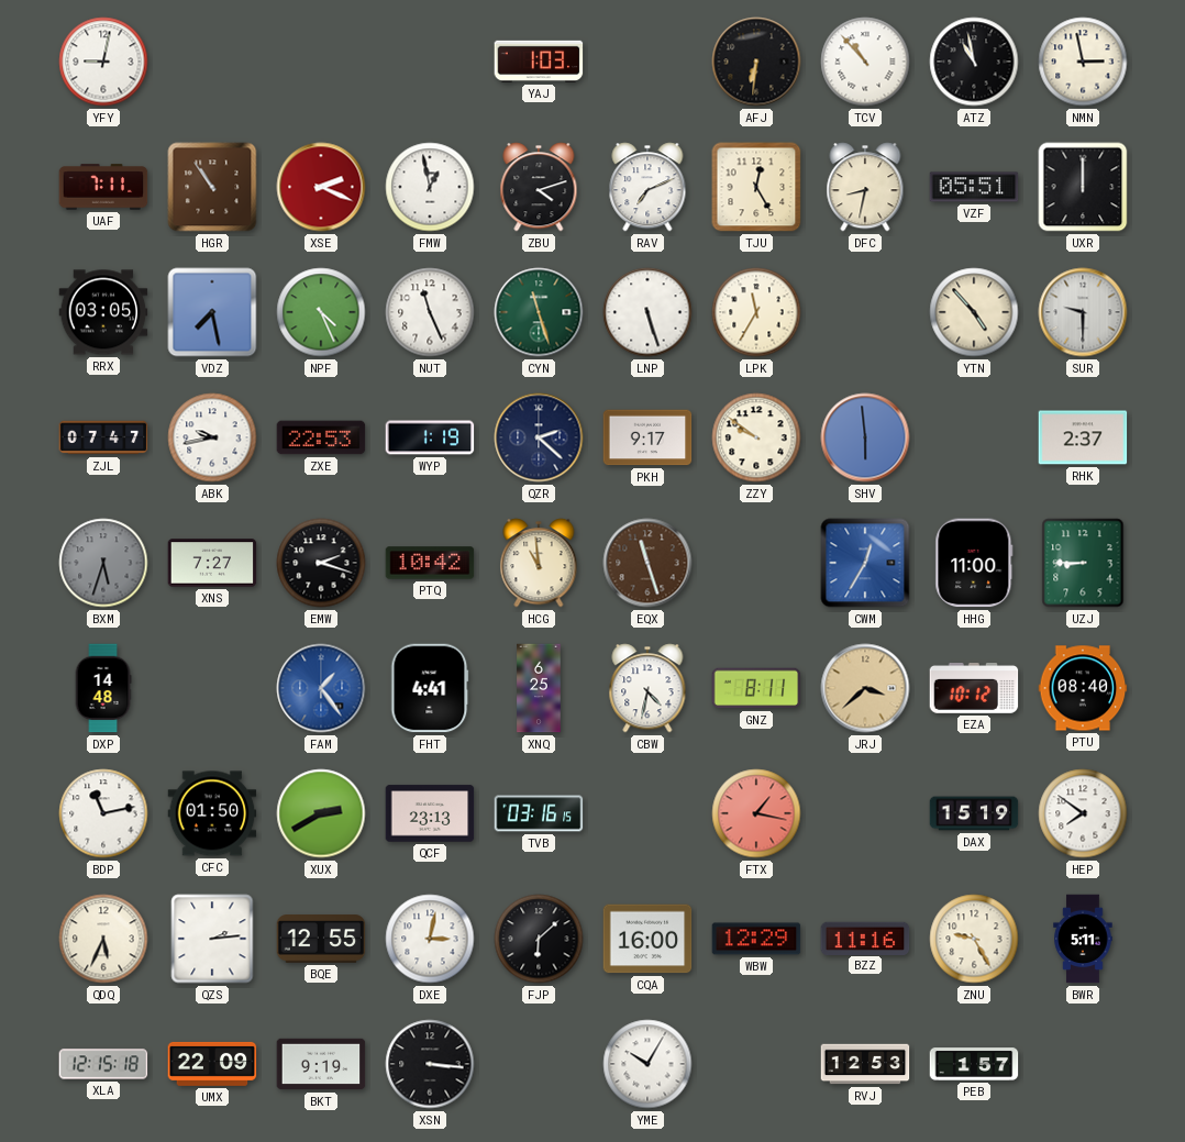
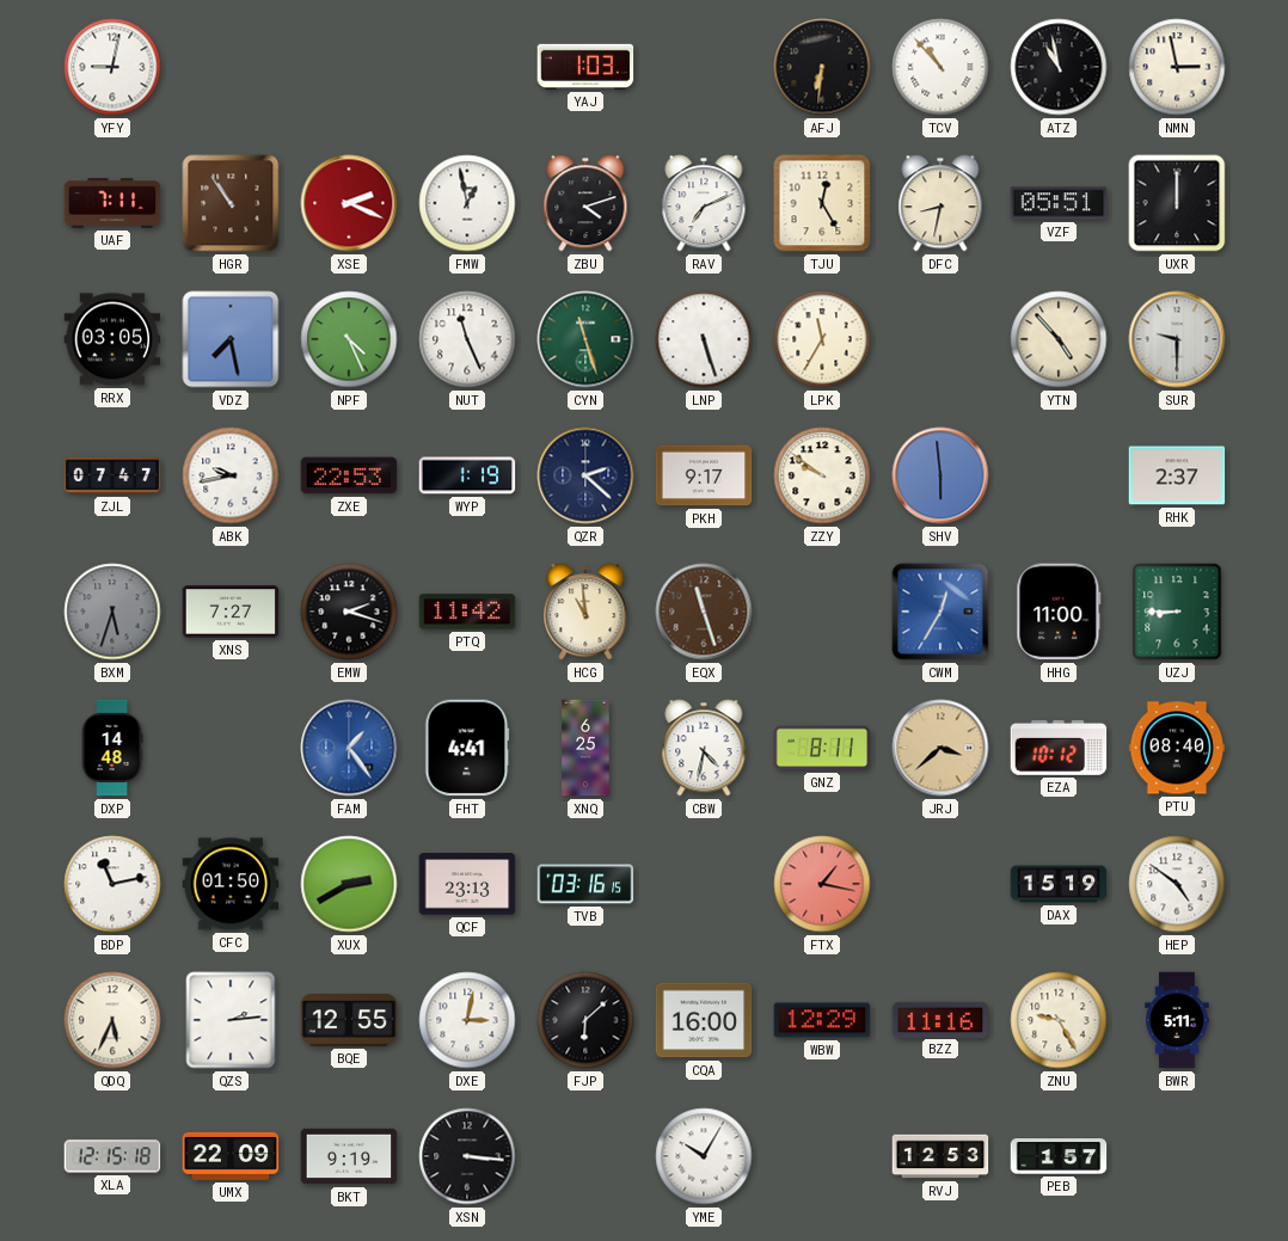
PTQ: 10:42 -> 11:42
HEP: 7:51 -> 4:51
